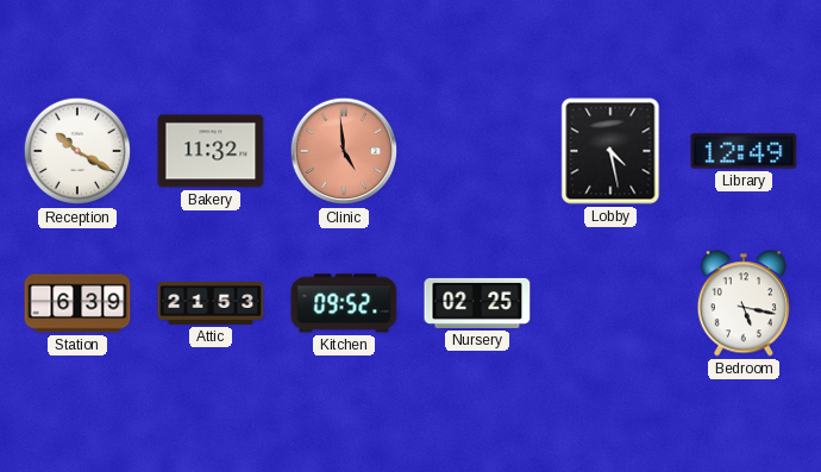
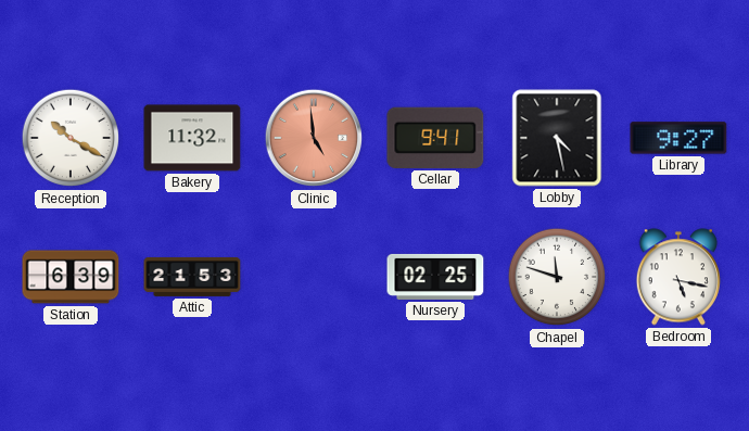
Cellar: none -> 9:41
Library: 12:49 -> 9:27
Kitchen: 09:52 -> none
Chapel: none -> 11:48
